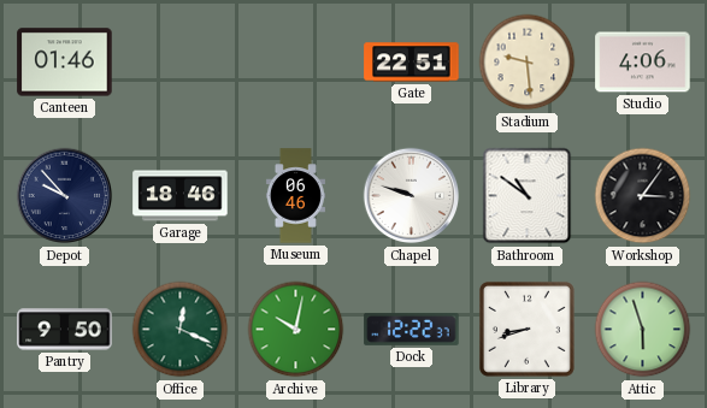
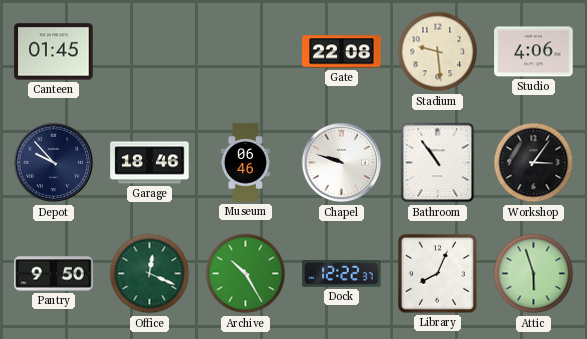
Canteen: 01:46 -> 01:45
Gate: 22:51 -> 22:08
Bathroom: 10:51 -> 10:54
Archive: 10:02 -> 10:25
Library: 8:42 -> 8:04
